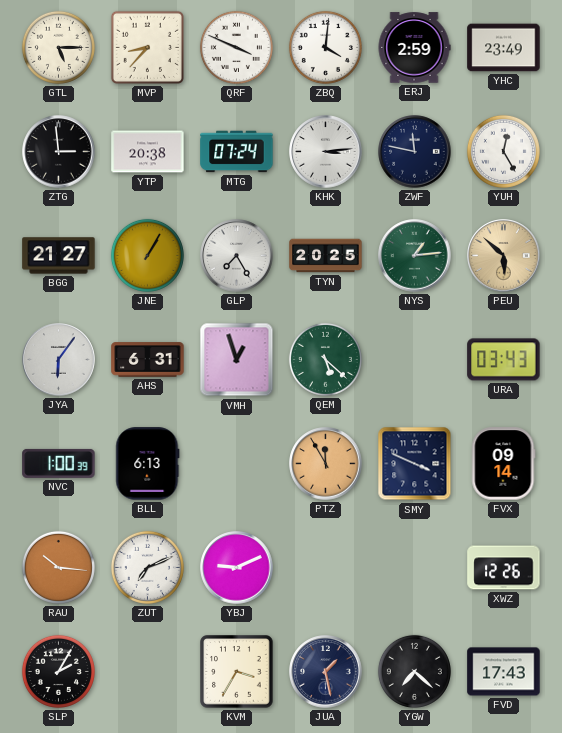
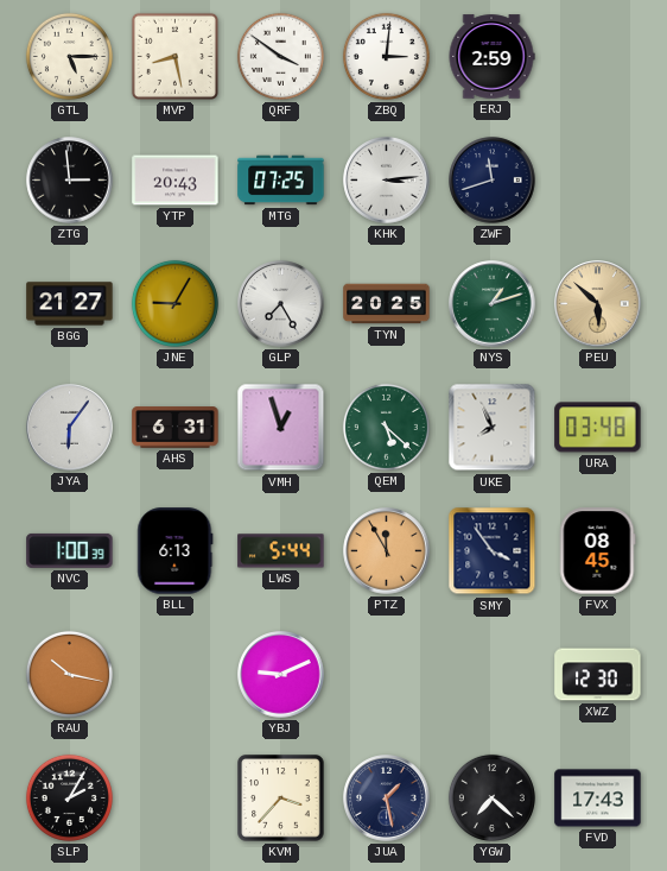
MVP: 8:37 -> 8:28
QRF: 3:49 -> 3:51
ZBQ: 4:01 -> 3:01
YHC: 23:49 -> none
YTP: 20:38 -> 20:43
MTG: 07:24 -> 07:25
ZWF: 11:47 -> 11:42
YUH: 12:25 -> none
JNE: 1:05 -> 9:05
NYS: 1:14 -> 1:12
UKE: none -> 7:56
URA: 03:43 -> 03:48
LWS: none -> 5:44
SMY: 3:49 -> 3:54
FVX: 09:14 -> 08:45
RAU: 10:16 -> 10:17
ZUT: 7:11 -> none
XWZ: 12:26 -> 12:30
KVM: 3:35 -> 3:37
